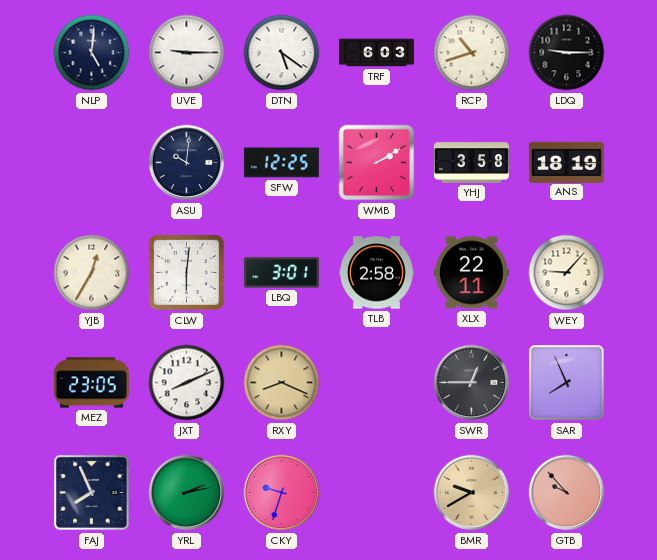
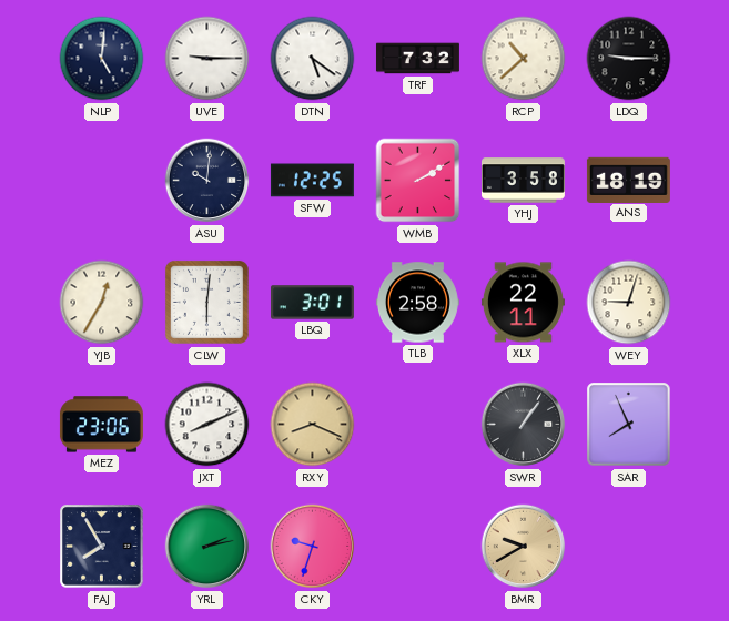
TRF: 6:03 -> 7:32
RCP: 10:42 -> 10:38
WEY: 9:07 -> 9:03
MEZ: 23:05 -> 23:06
SWR: 12:45 -> 1:06
FAJ: 7:56 -> 7:55
GTB: 9:53 -> none
